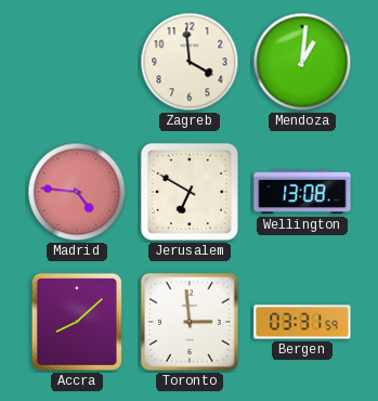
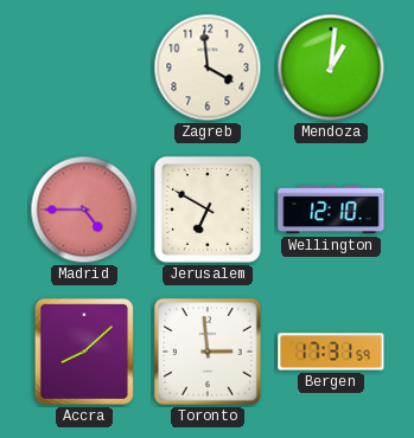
Madrid: 4:46 -> 4:45
Wellington: 13:08 -> 12:10
Bergen: 03:31 -> 17:31
